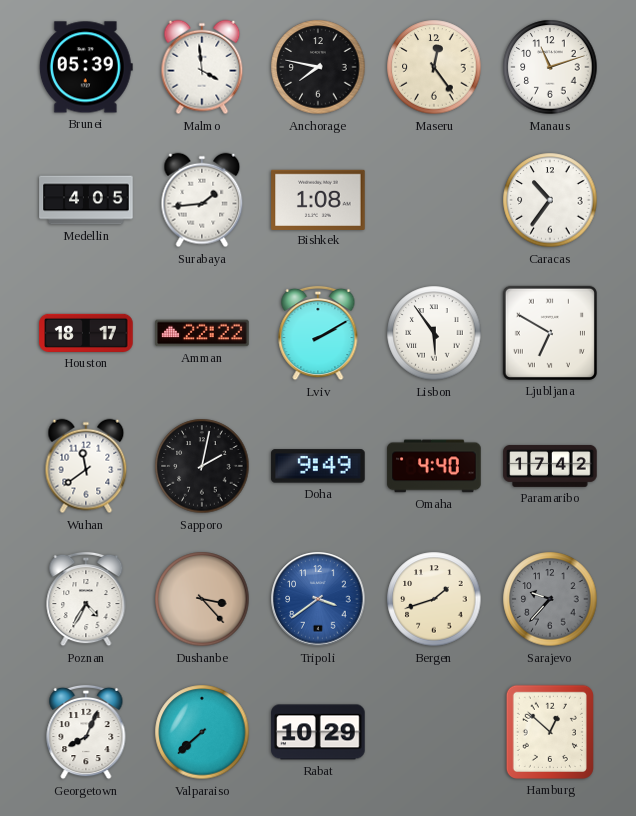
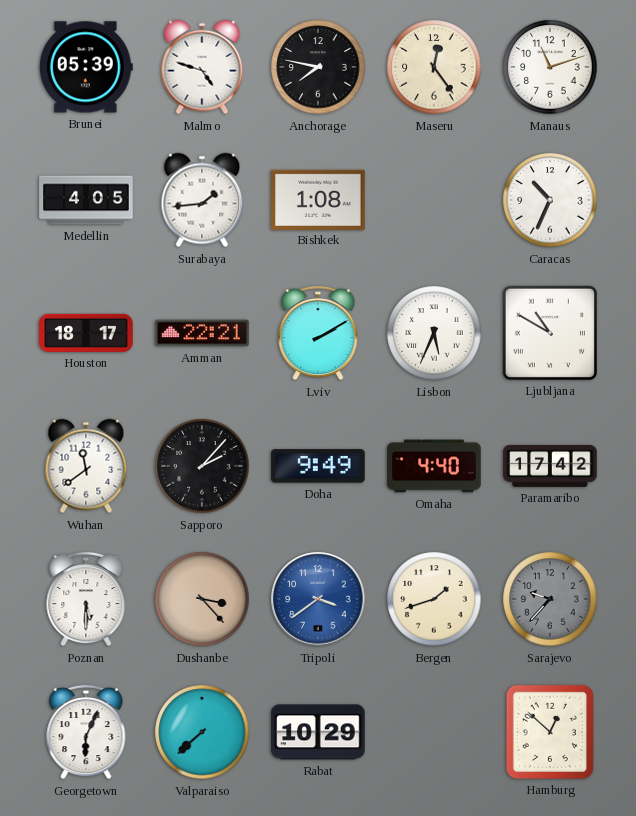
Malmo: 3:59 -> 4:48
Caracas: 10:36 -> 10:34
Amman: 22:22 -> 22:21
Lisbon: 5:54 -> 5:34
Ljubljana: 6:50 -> 10:50
Sapporo: 2:02 -> 2:07
Poznan: 4:35 -> 5:30
Georgetown: 8:04 -> 6:04
